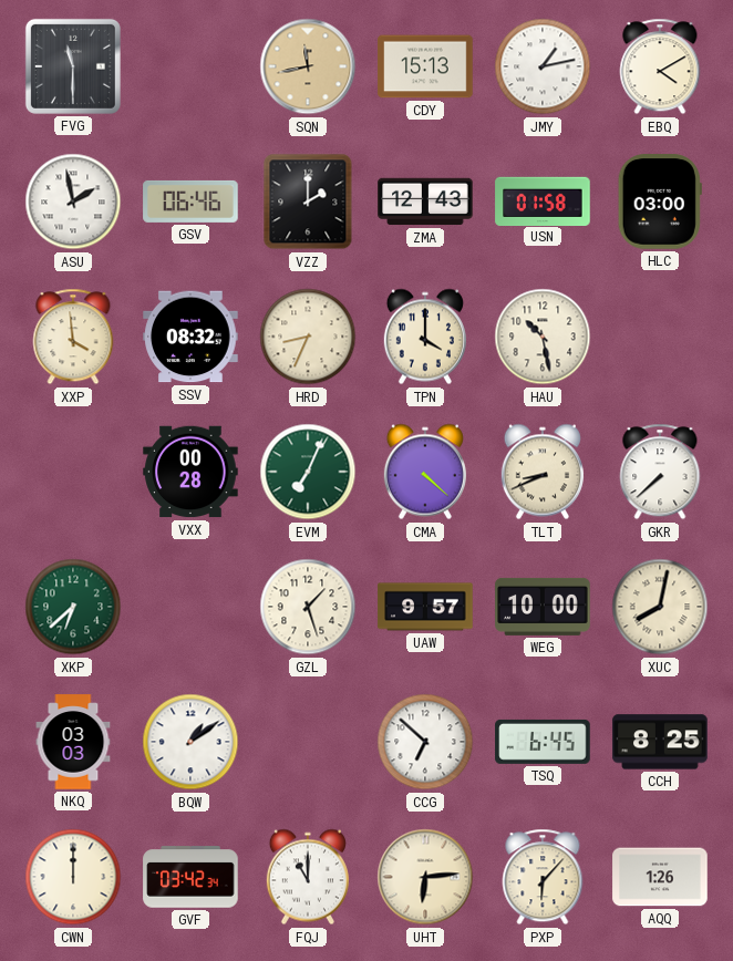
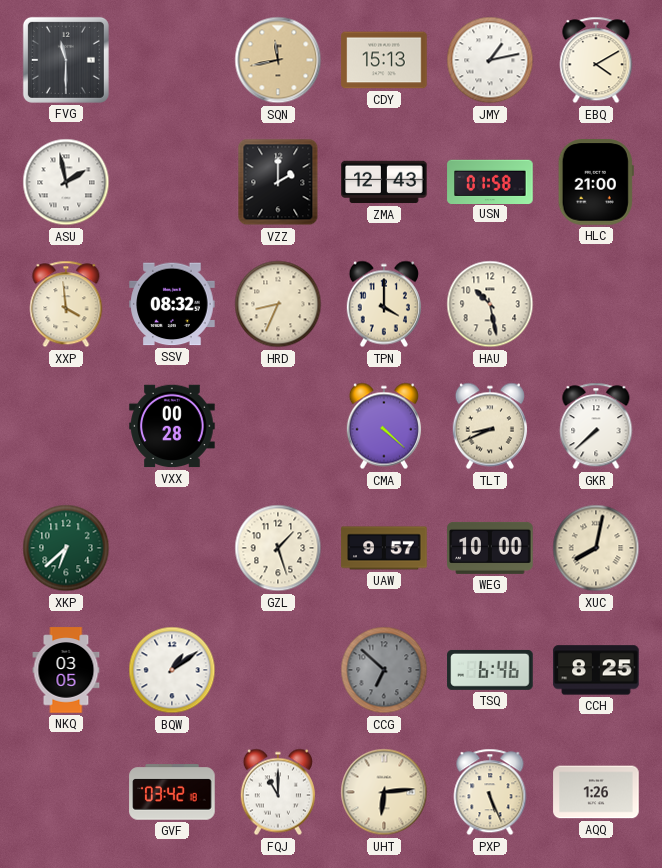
GSV: 06:46 -> none
HLC: 03:00 -> 21:00
EVM: 7:04 -> none
NKQ: 03:03 -> 03:05
CCG dial: white -> grey
TSQ: 6:45 -> 6:46
CWN: 12:00 -> none
GVF: 03:42:34 -> 03:42:18
PXP: 6:07 -> 5:26
